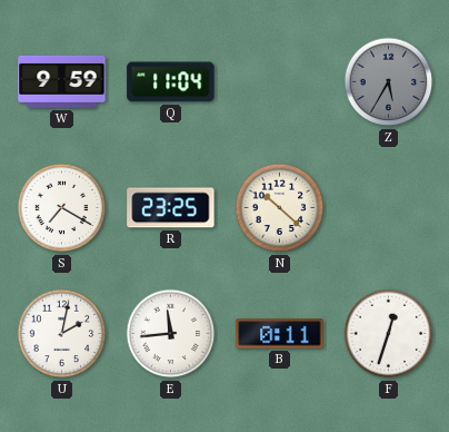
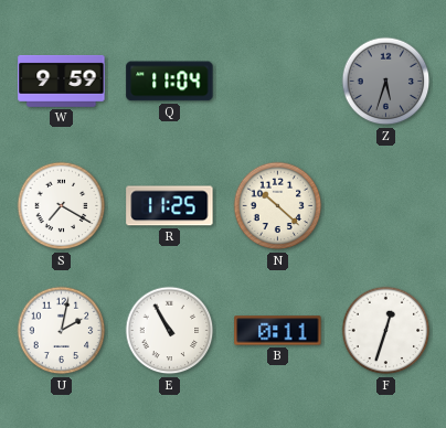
Z: 5:35 -> 5:33
R: 23:25 -> 11:25
E: 11:44 -> 10:55
